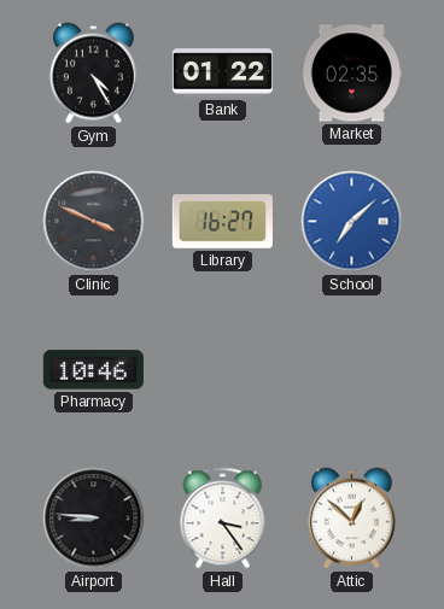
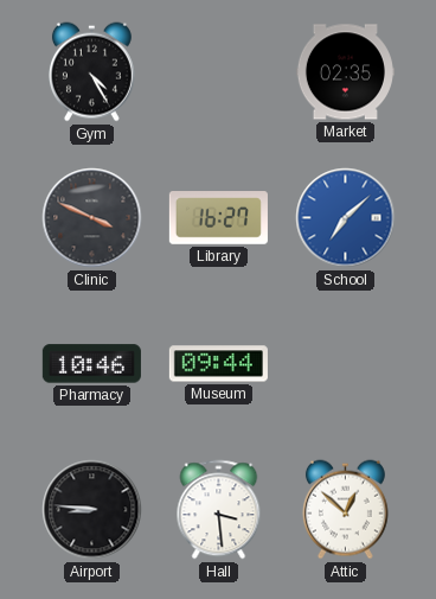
Bank: 01:22 -> none
Museum: none -> 09:44
Hall: 3:24 -> 3:29
